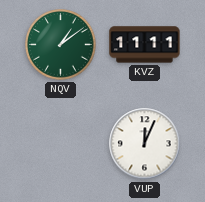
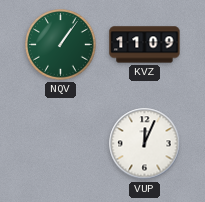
NQV: 1:09 -> 1:06
KVZ: 11:11 -> 11:09
